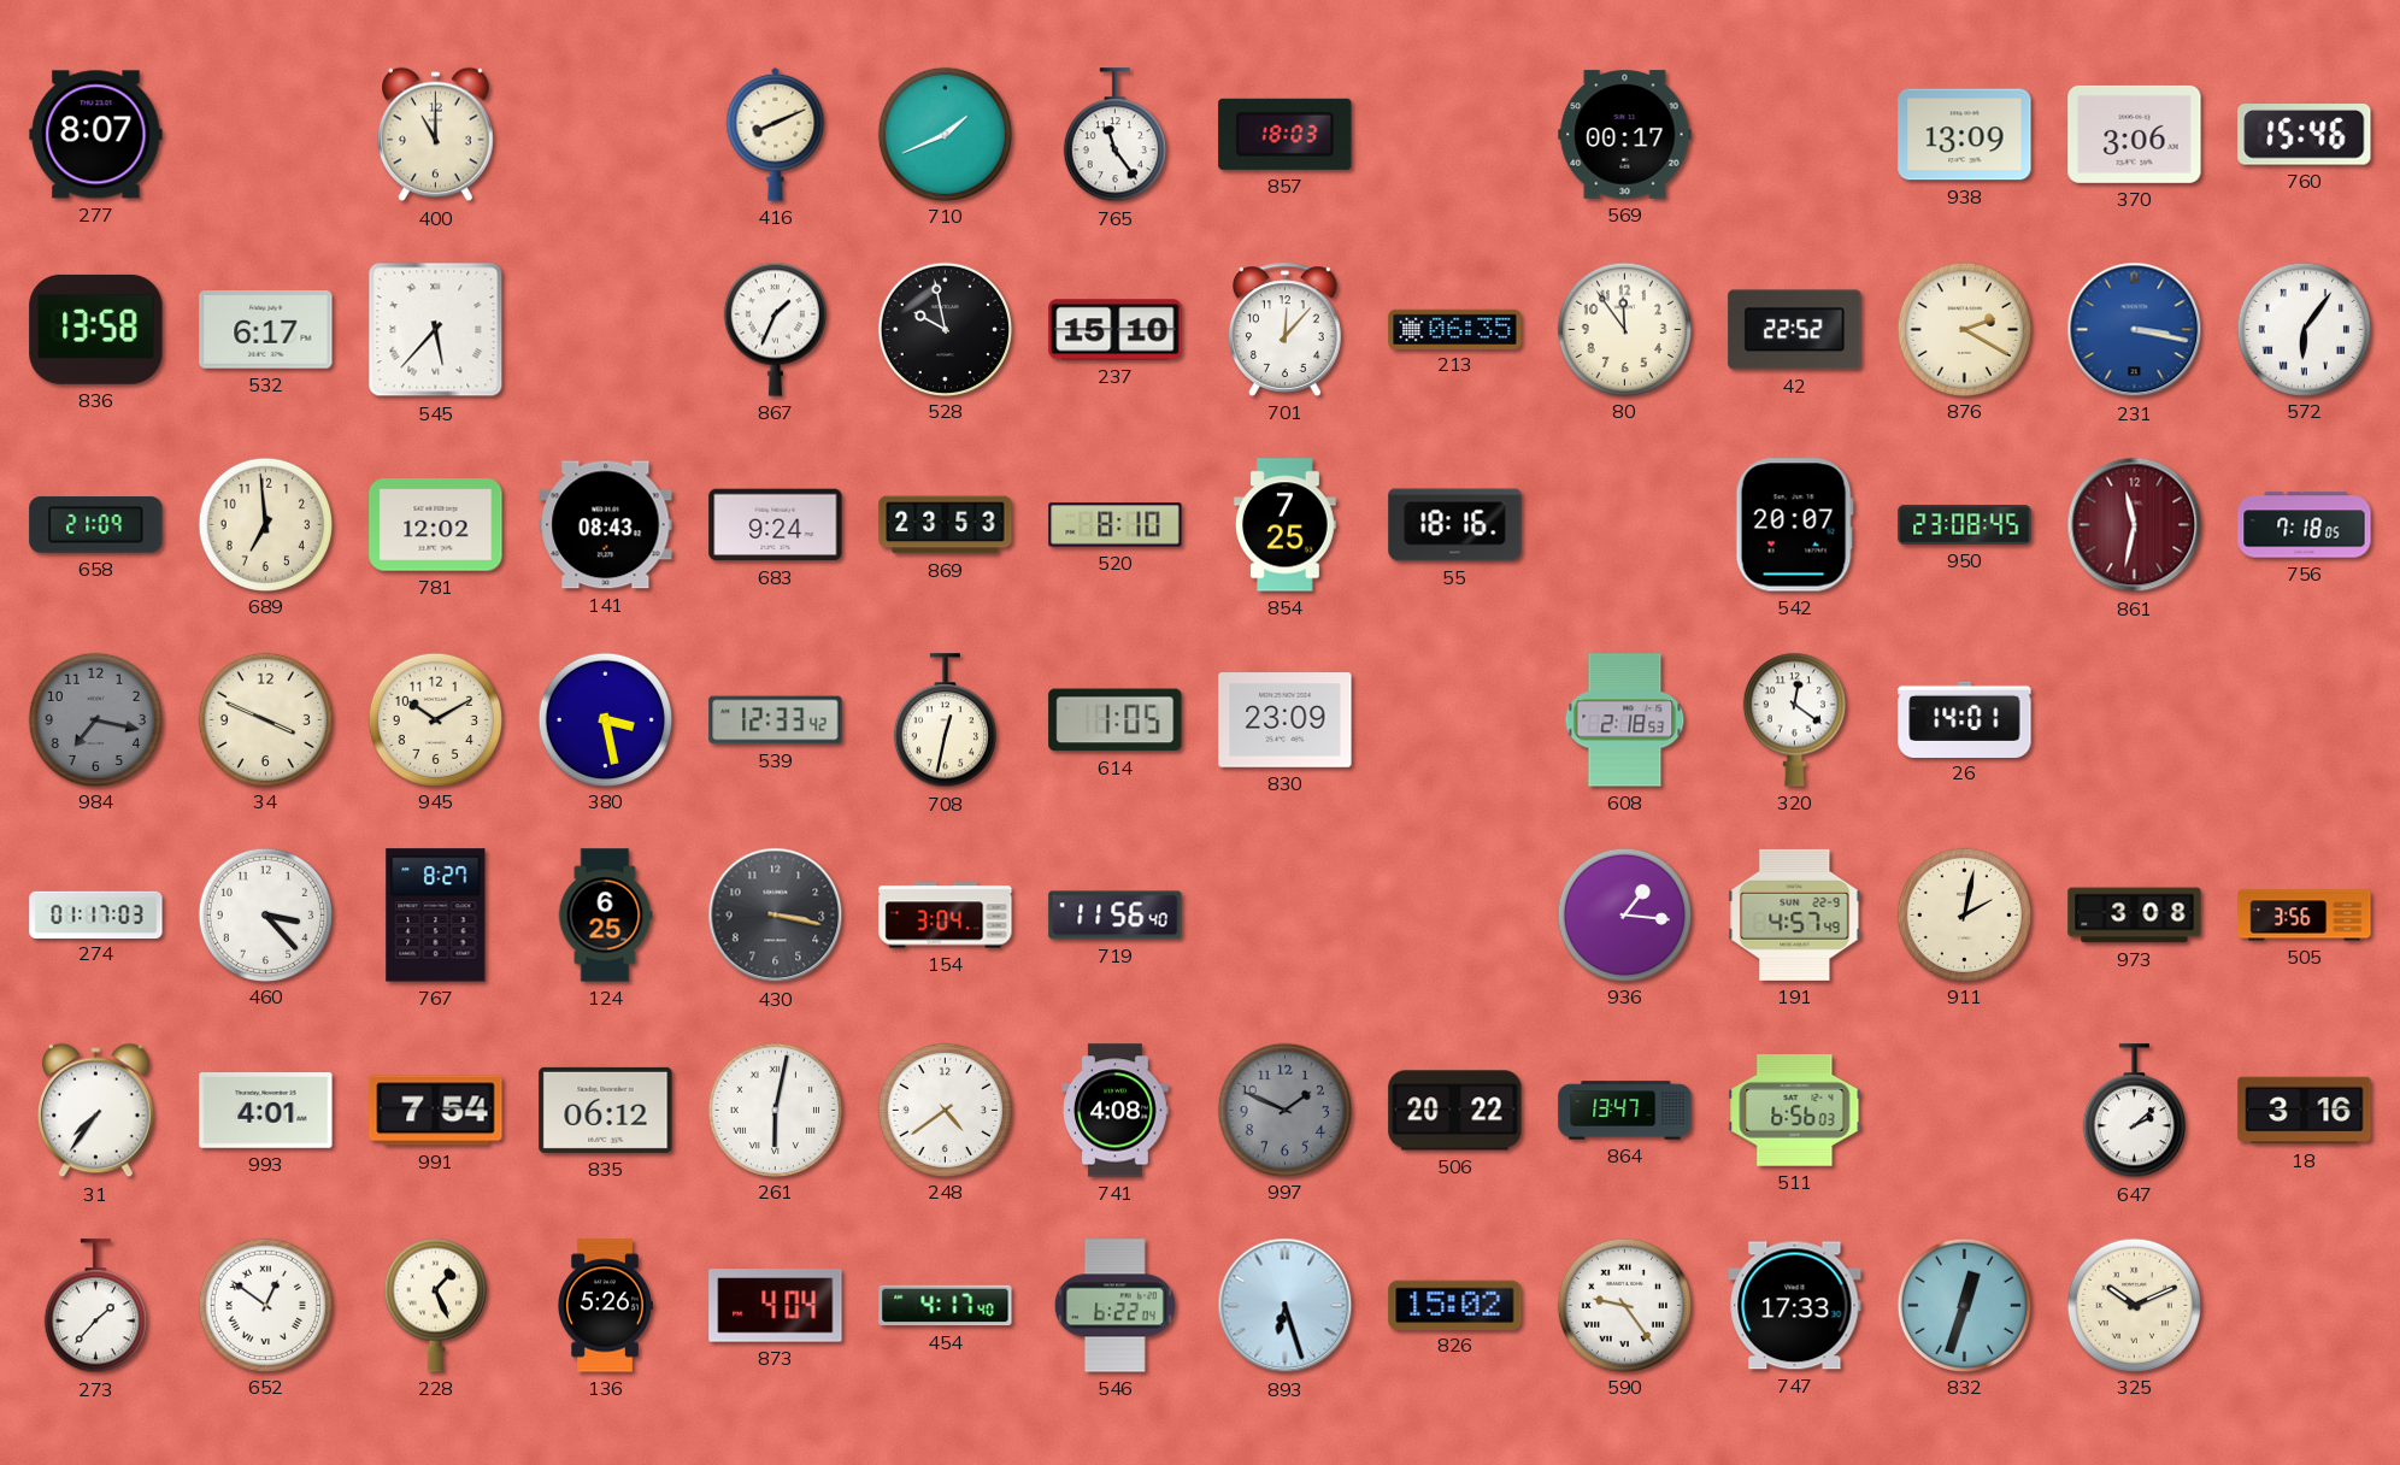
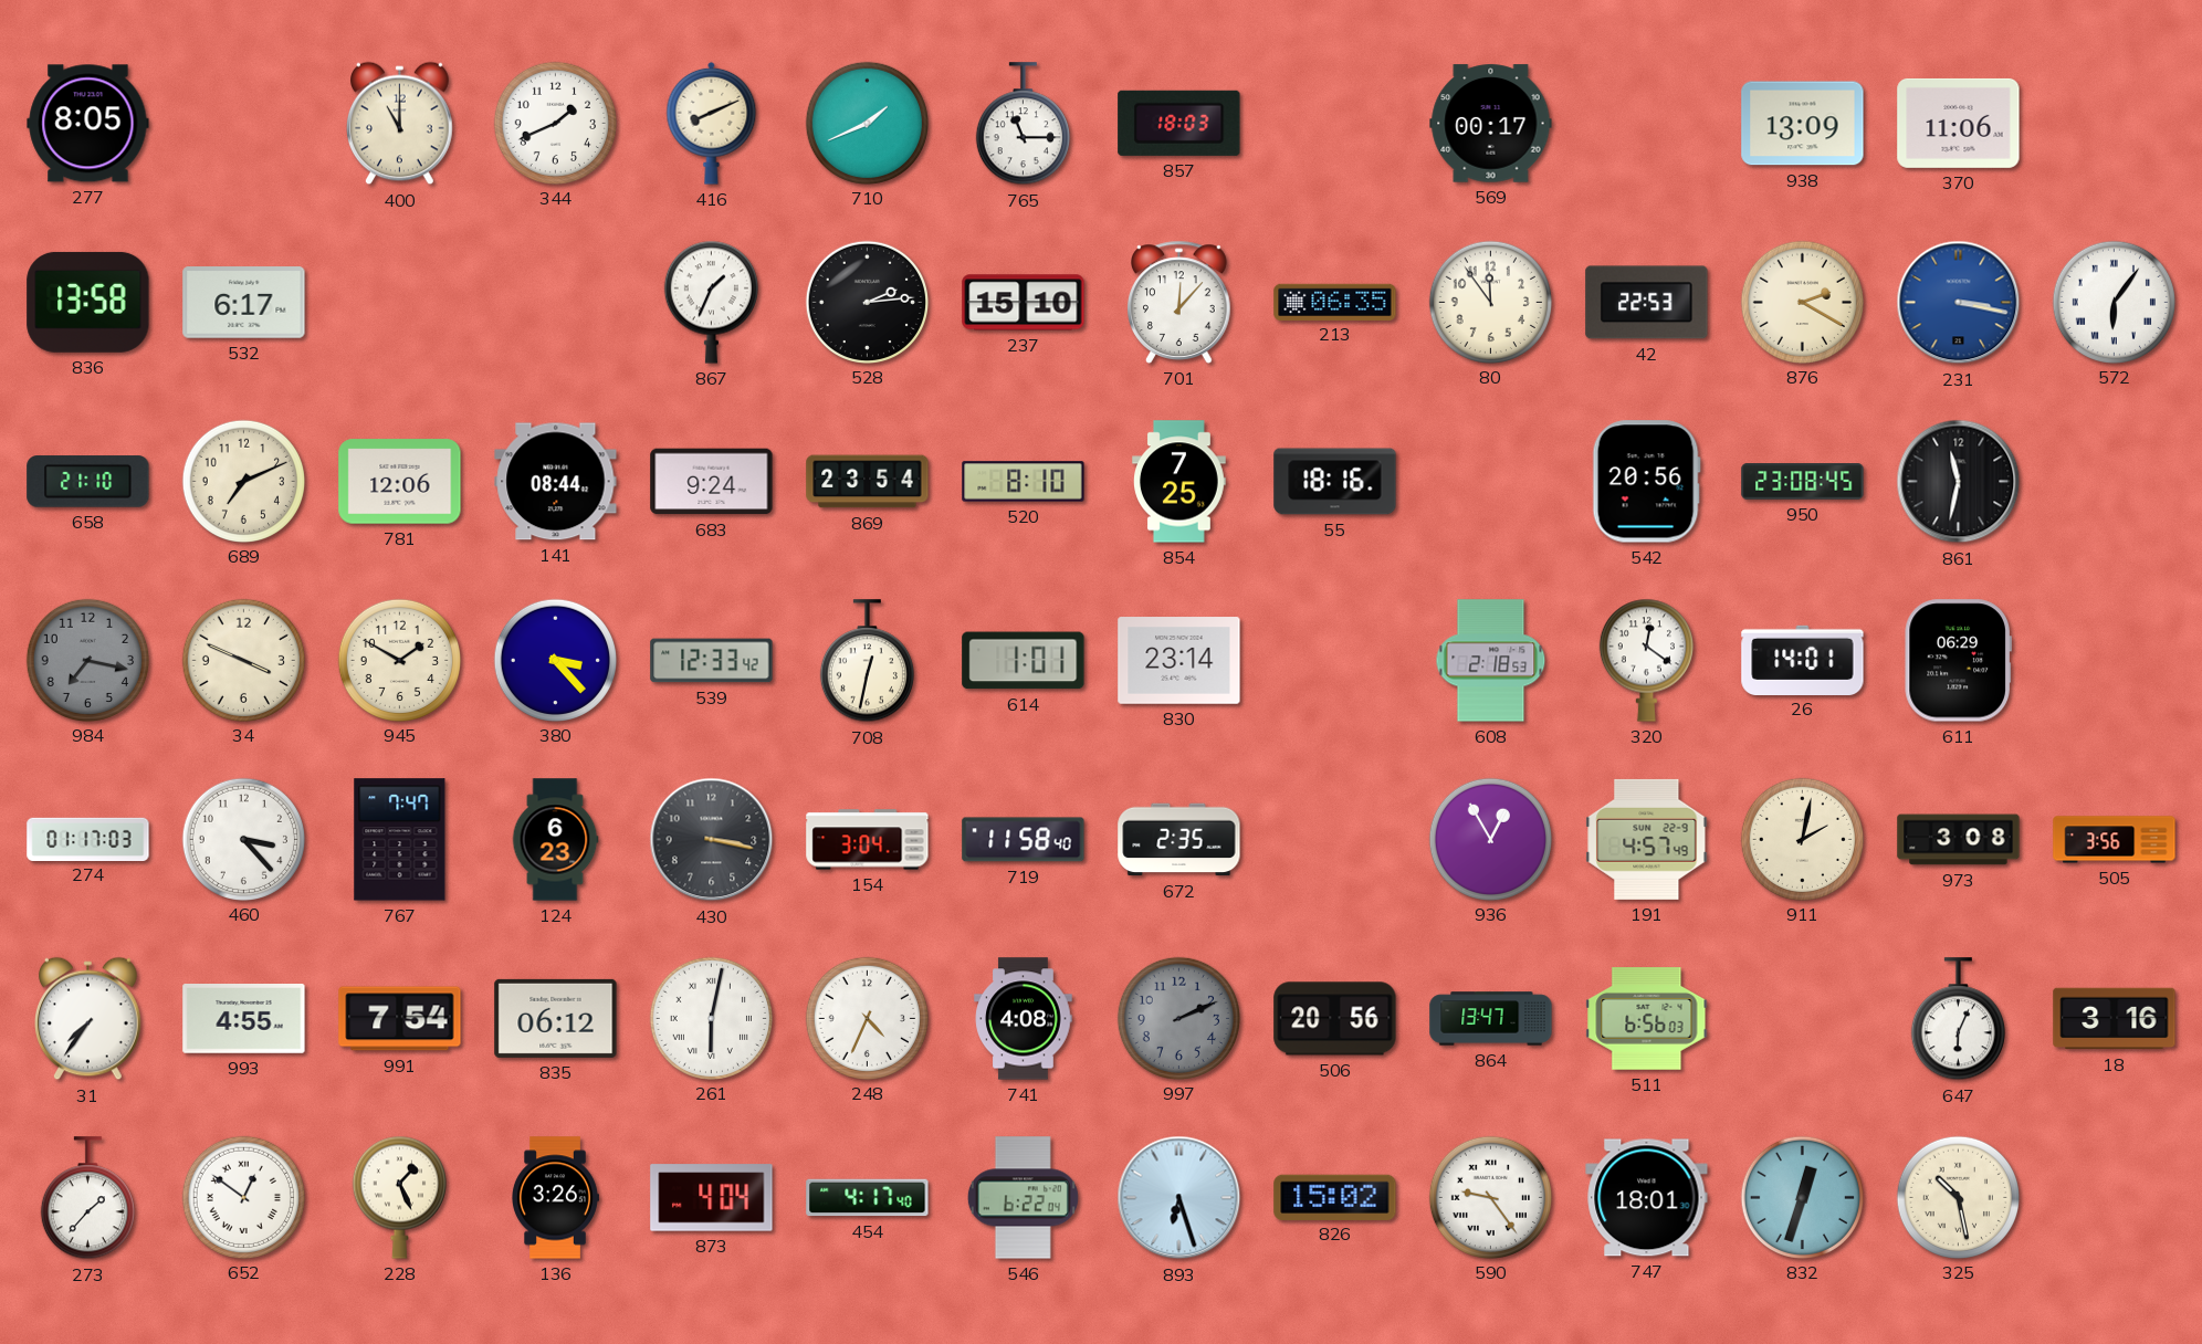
277: 8:07 -> 8:05
344: none -> 1:41
765: 11:24 -> 11:15
370: 3:06 -> 11:06
760: 15:46 -> none
545: 5:37 -> none
528: 9:58 -> 2:14
42: 22:52 -> 22:53
658: 21:09 -> 21:10
689: 6:59 -> 7:11
781: 12:02 -> 12:06
141: 08:43 -> 08:44
869: 23:53 -> 23:54
542: 20:07 -> 20:56
861 dial: burgundy -> black
756: 7:18 -> none
945: 10:10 -> 1:50
380: 3:28 -> 3:23
614: 1:05 -> 1:01
830: 23:09 -> 23:14
611: none -> 06:29
767: 8:27 -> 7:47
124: 6:25 -> 6:23
719: 11:56 -> 11:58
672: none -> 2:35
936: 1:16 -> 12:55
993: 4:01 -> 4:55
248: 4:39 -> 4:34
997: 1:49 -> 2:11
506: 20:22 -> 20:56
647: 2:08 -> 6:04
136: 5:26 -> 3:26
747: 17:33 -> 18:01
325: 10:11 -> 10:28
